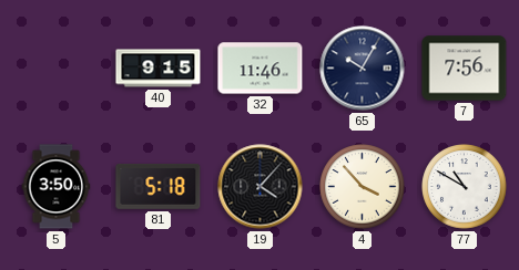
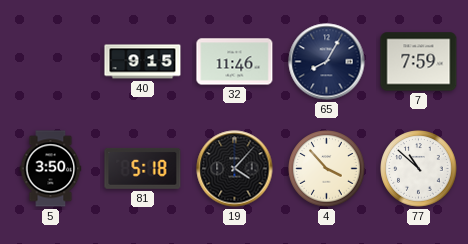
65: 10:05 -> 8:05
7: 7:56 -> 7:59
77: 10:50 -> 10:52
